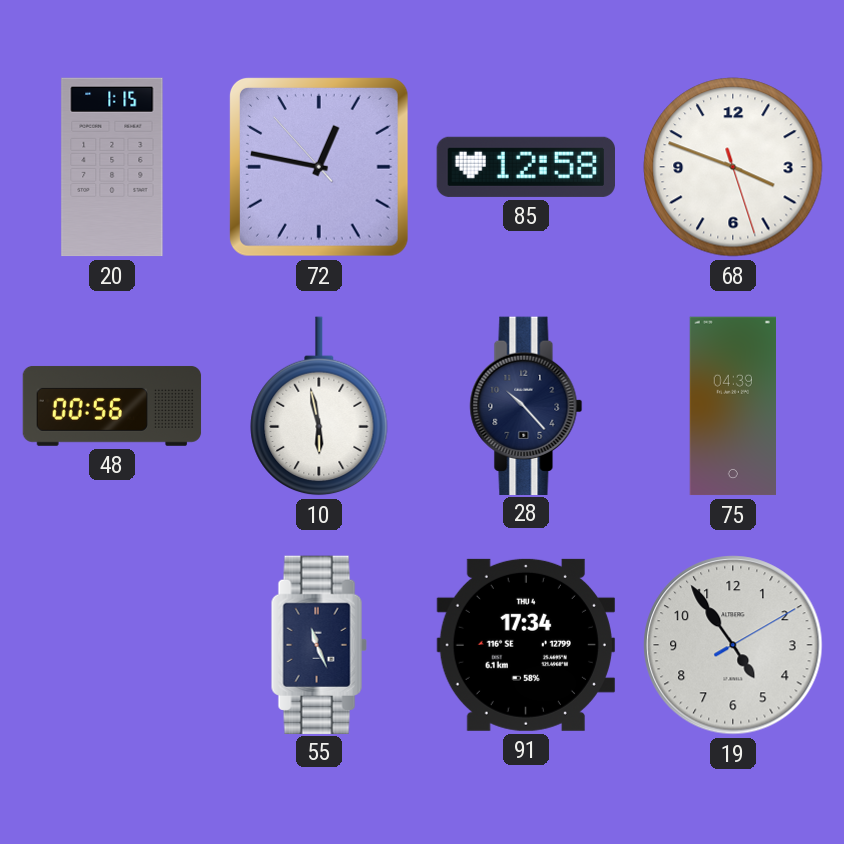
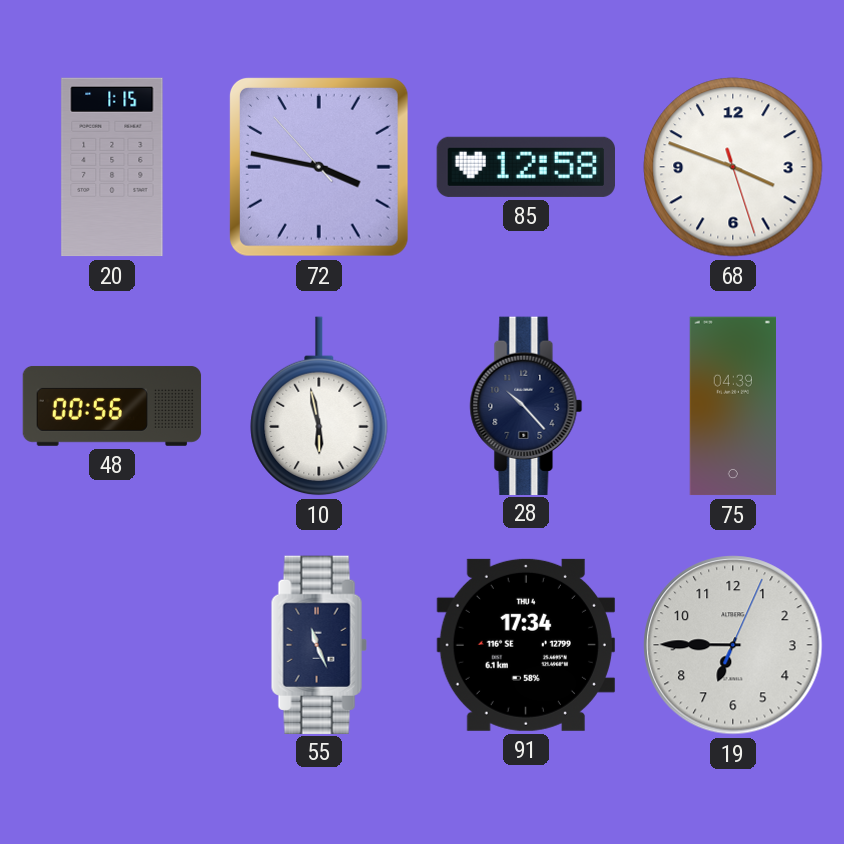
72: 12:46 -> 3:46
19: 4:54 -> 6:45
